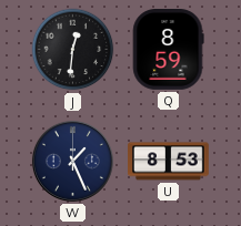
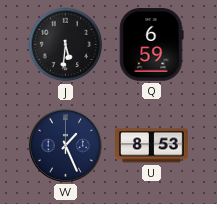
J: 12:31 -> 5:31
Q: 8:59 -> 6:59
